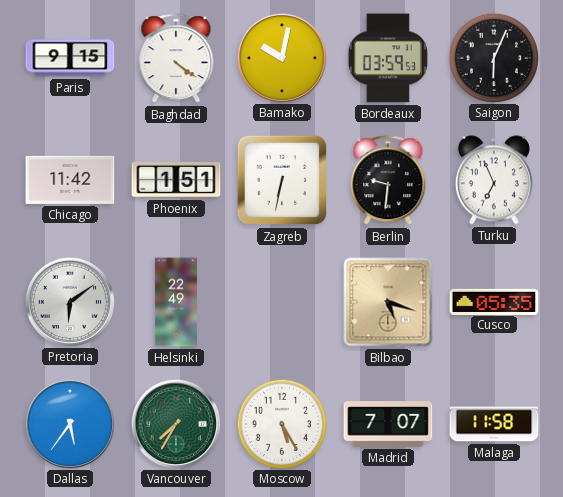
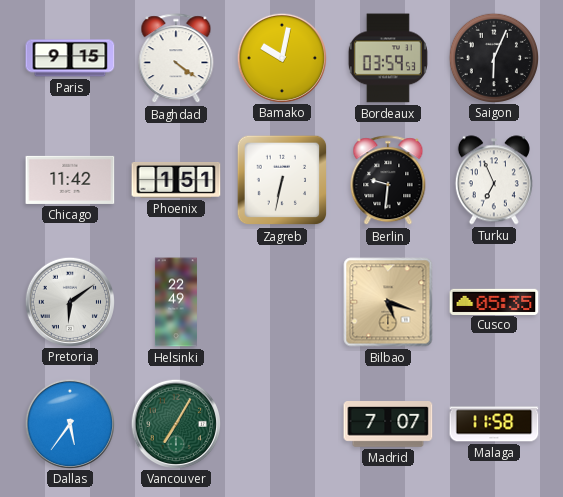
Vancouver: 7:35 -> 7:05
Moscow: 5:25 -> none
